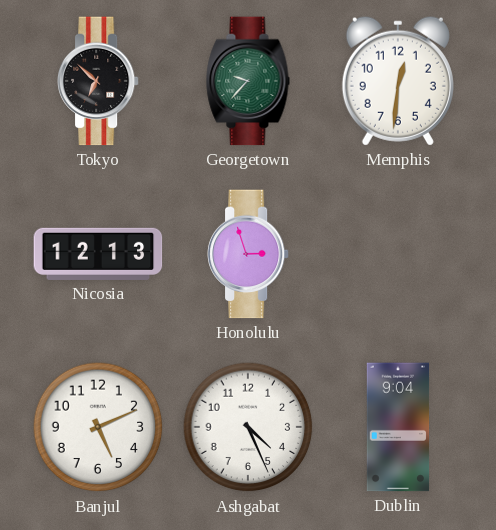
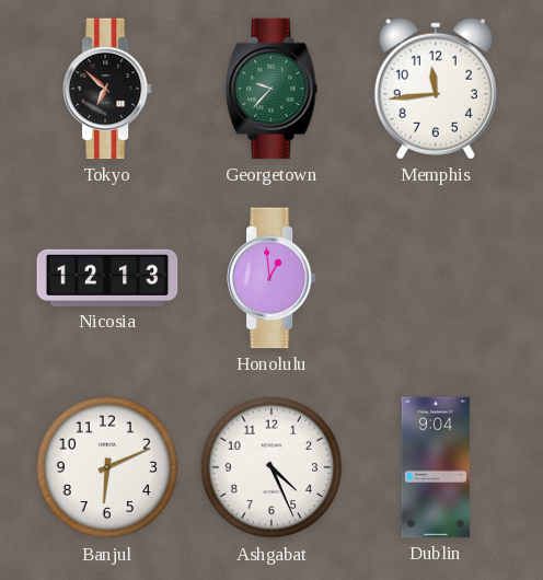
Memphis: 12:31 -> 11:44
Honolulu: 2:57 -> 12:59
Banjul: 5:11 -> 6:11
